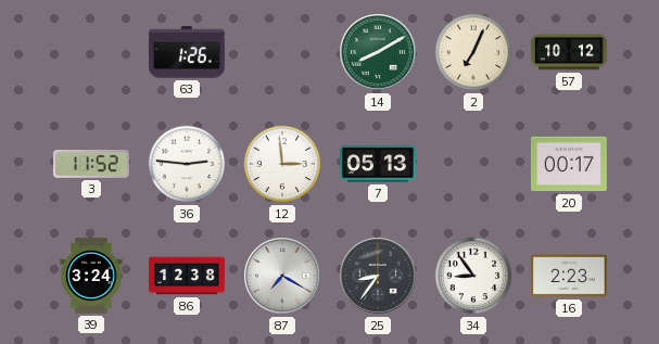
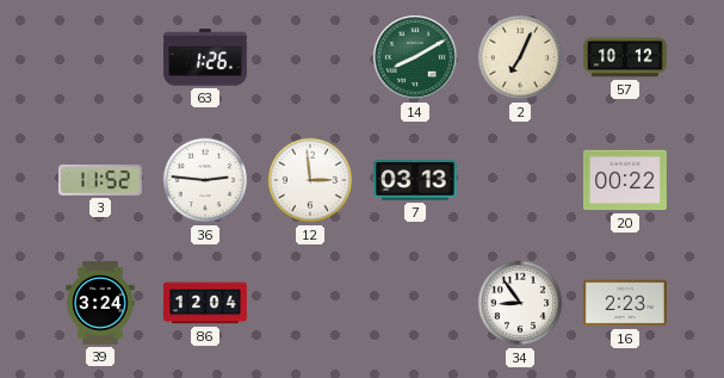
7: 05:13 -> 03:13
20: 00:17 -> 00:22
86: 12:38 -> 12:04
87: 7:20 -> none
25: 8:36 -> none
